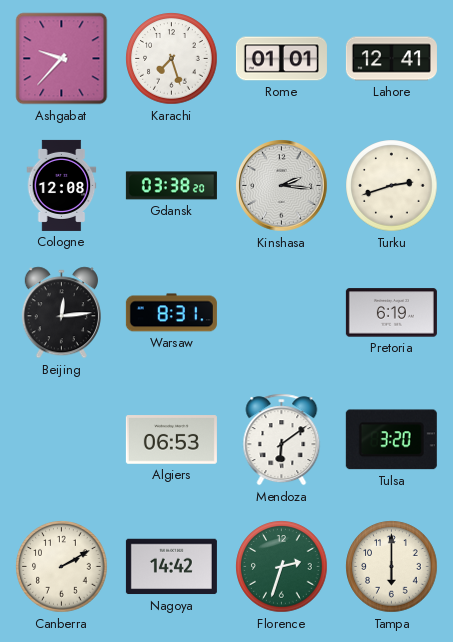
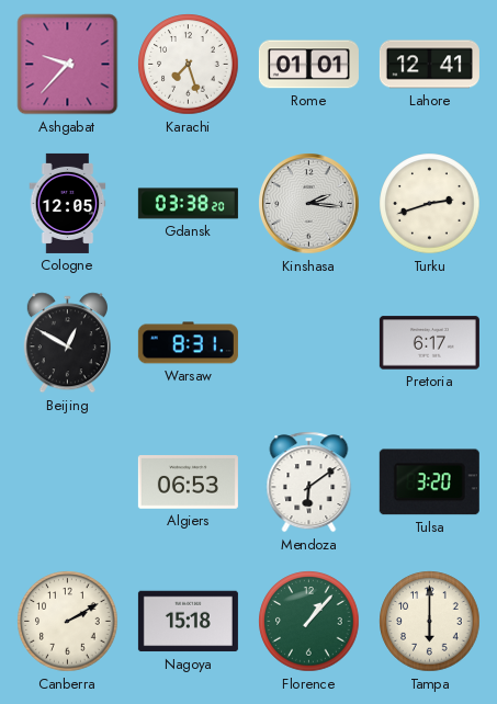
Cologne: 12:08 -> 12:05
Beijing: 12:14 -> 12:50
Pretoria: 6:19 -> 6:17
Nagoya: 14:42 -> 15:18
Florence: 2:33 -> 1:07
